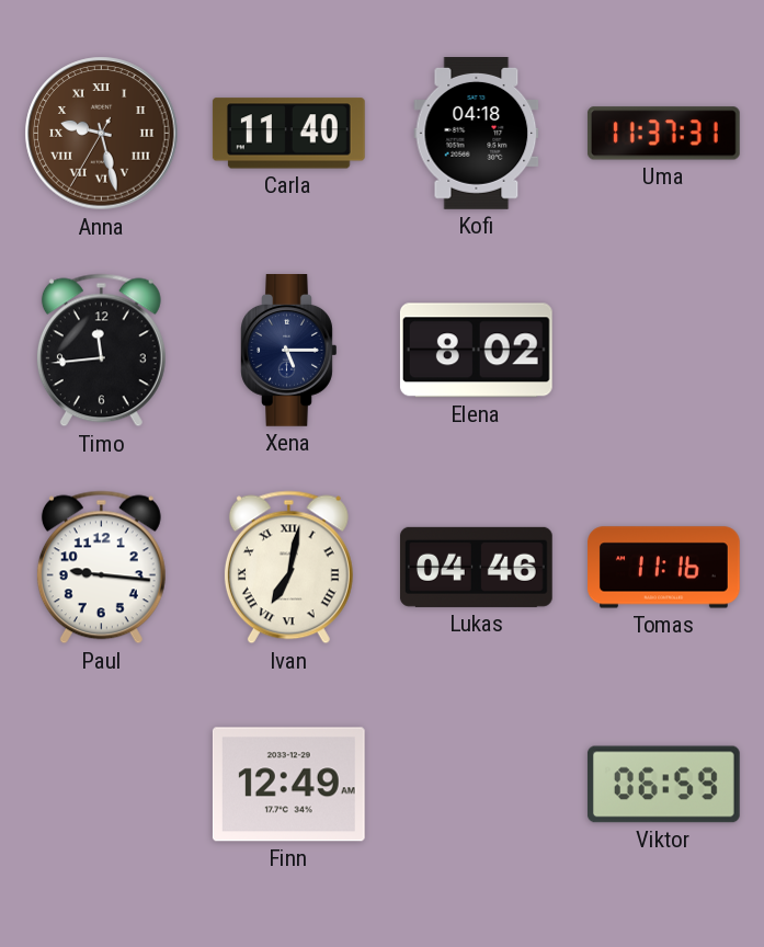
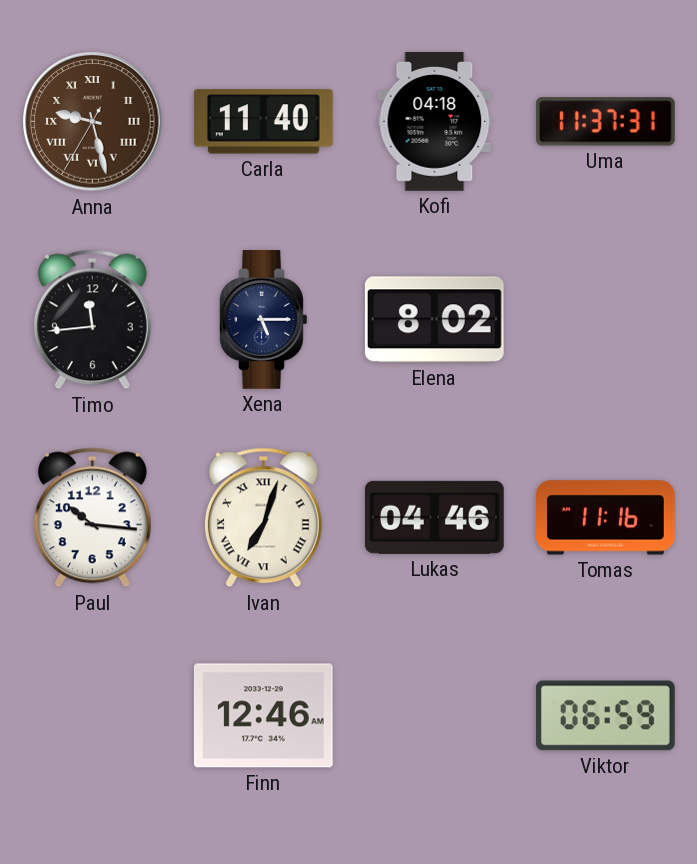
Paul: 9:16 -> 10:16
Ivan: 7:02 -> 7:03
Finn: 12:49 -> 12:46
